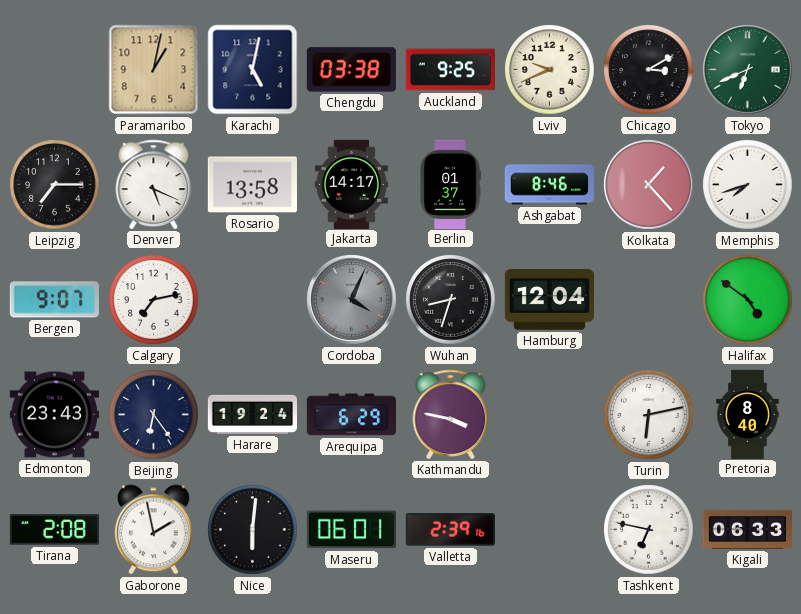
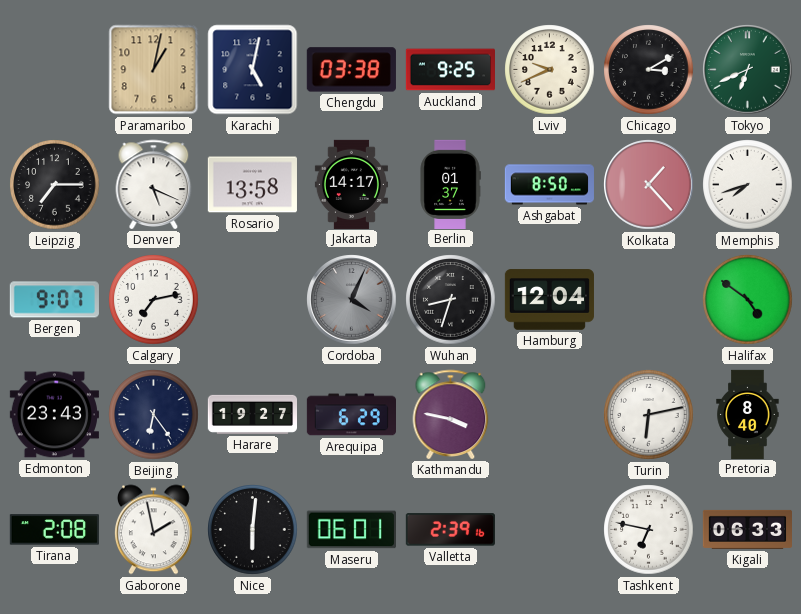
Ashgabat: 8:46 -> 8:50
Harare: 19:24 -> 19:27
